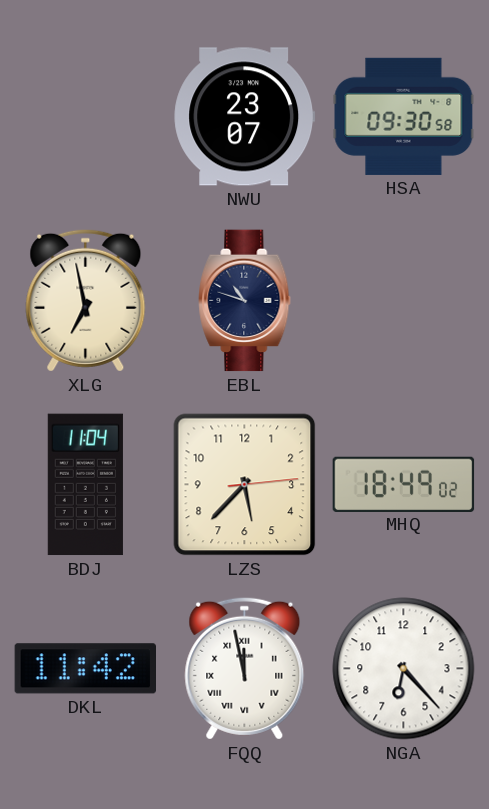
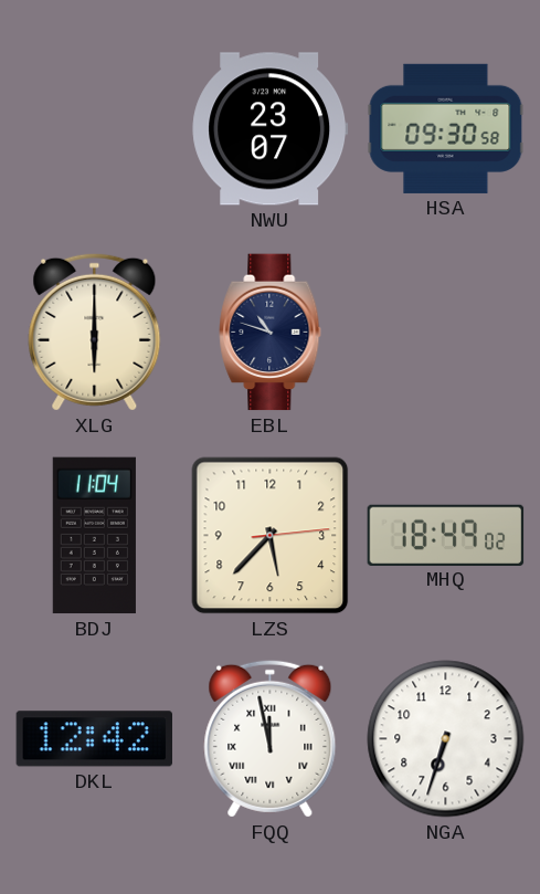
XLG: 6:58 -> 6:00
DKL: 11:42 -> 12:42
NGA: 6:23 -> 6:33
